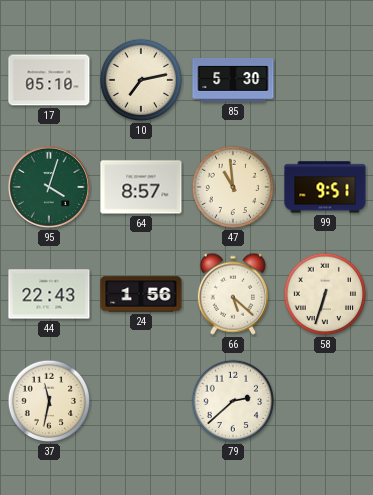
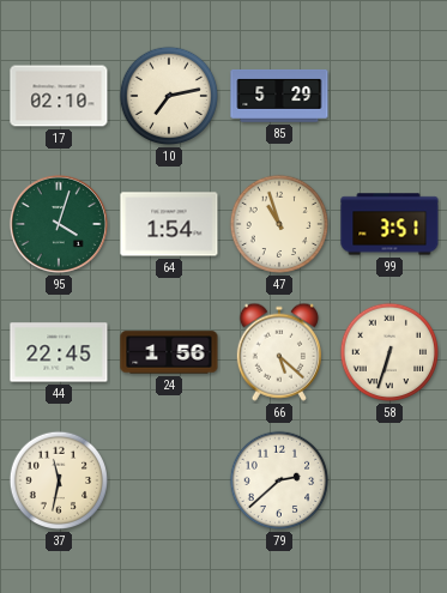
17: 05:10 -> 02:10
85: 5:30 -> 5:29
64: 8:57 -> 1:54
47: 10:59 -> 10:57
99: 9:51 -> 3:51
44: 22:43 -> 22:45
